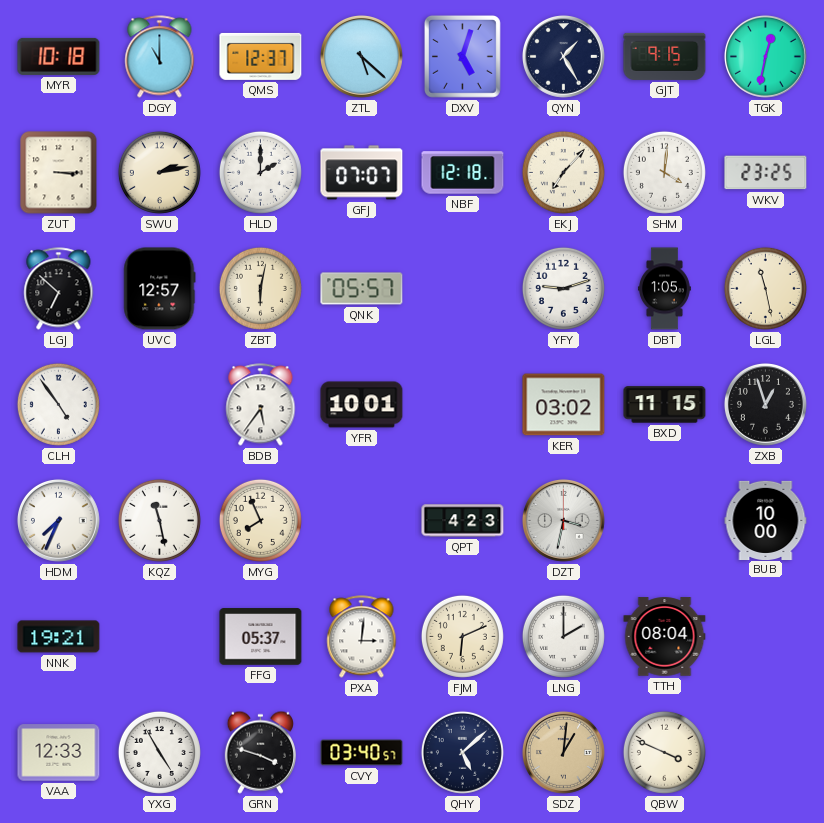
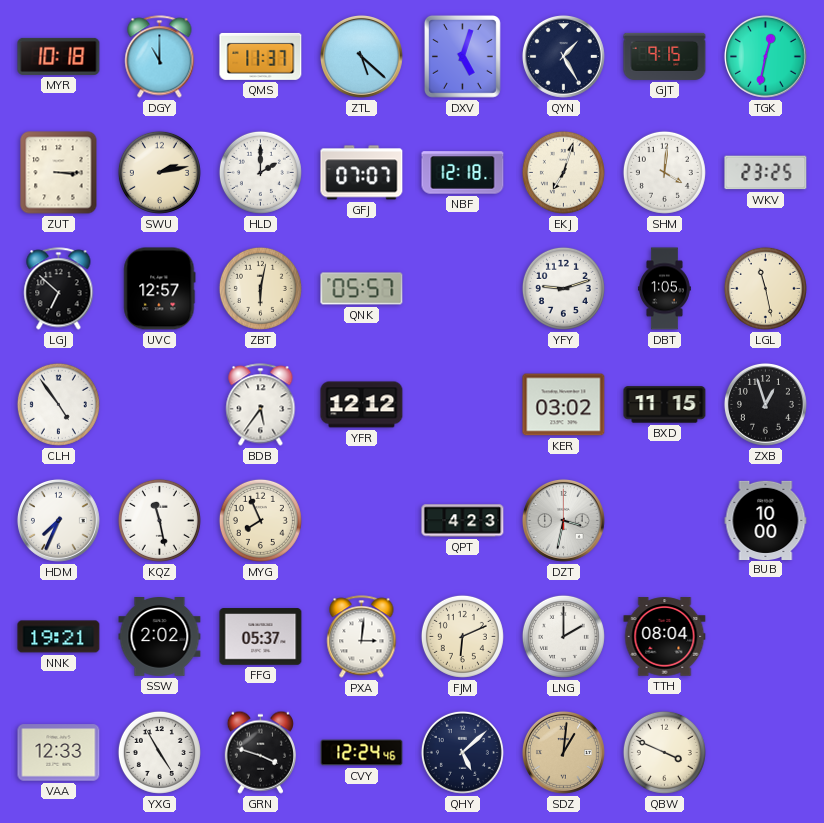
QMS: 12:37 -> 11:37
EKJ: 7:07 -> 7:03
YFR: 10:01 -> 12:12
SSW: none -> 2:02
CVY: 03:40 -> 12:24
